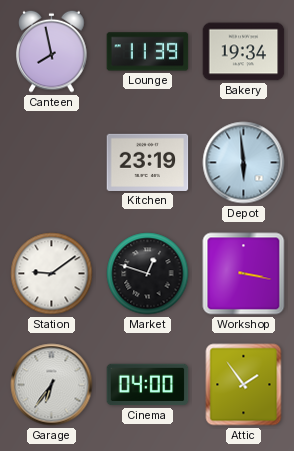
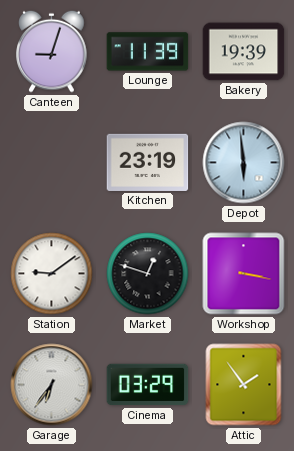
Canteen: 7:58 -> 9:03
Bakery: 19:34 -> 19:39
Cinema: 04:00 -> 03:29
